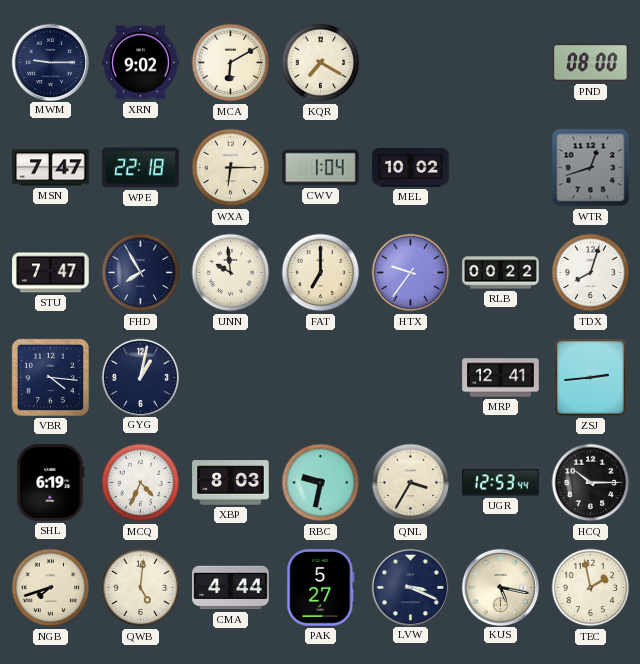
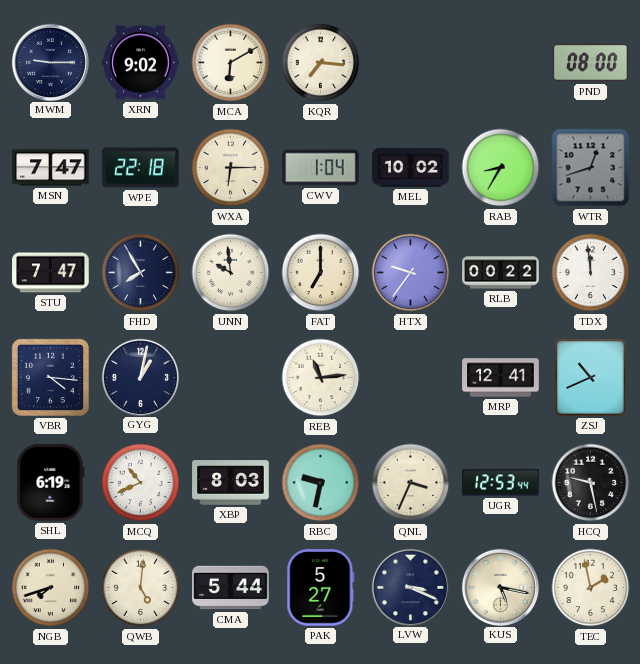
KQR: 7:20 -> 7:16
RAB: none -> 8:35
TDX: 8:03 -> 11:59
REB: none -> 11:14
ZSJ: 2:44 -> 10:41
MCQ: 4:34 -> 10:41
QNL: 3:35 -> 3:34
HCQ: 10:15 -> 9:28
CMA: 4:44 -> 5:44
